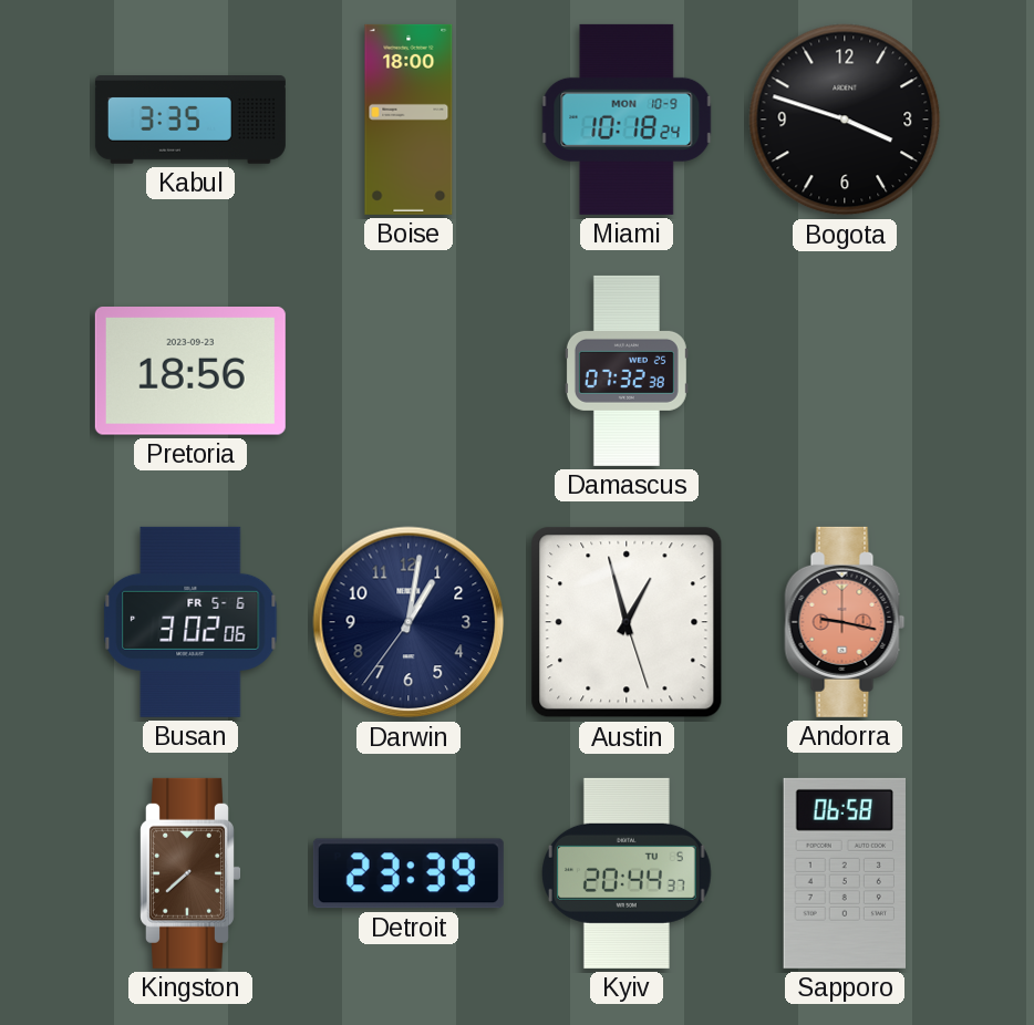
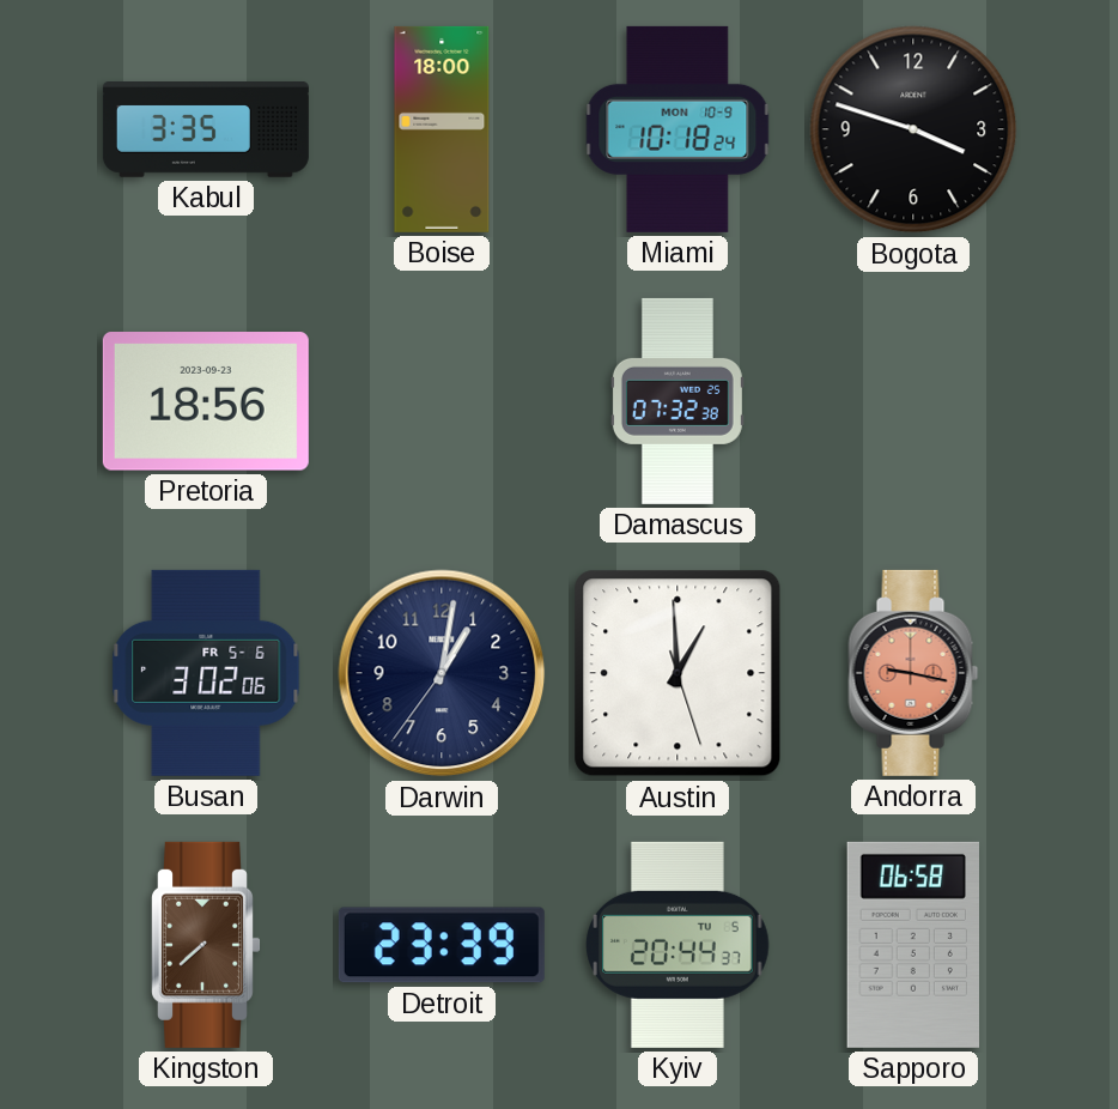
Austin: 12:57 -> 12:59
